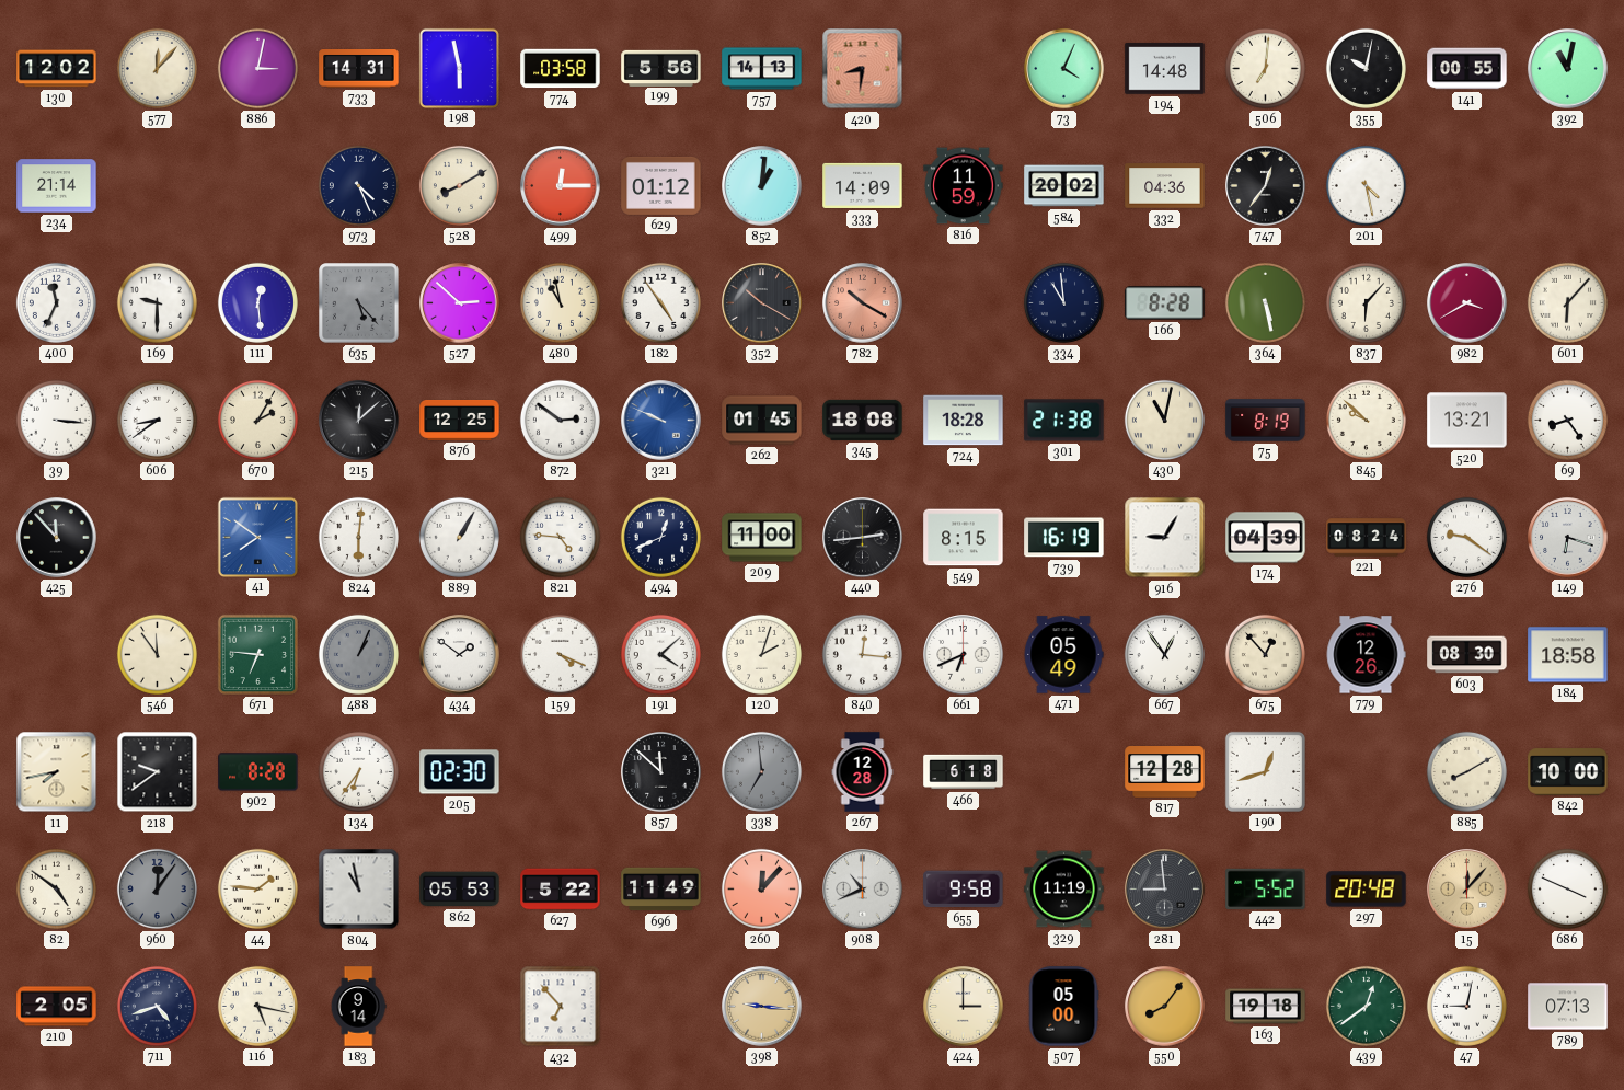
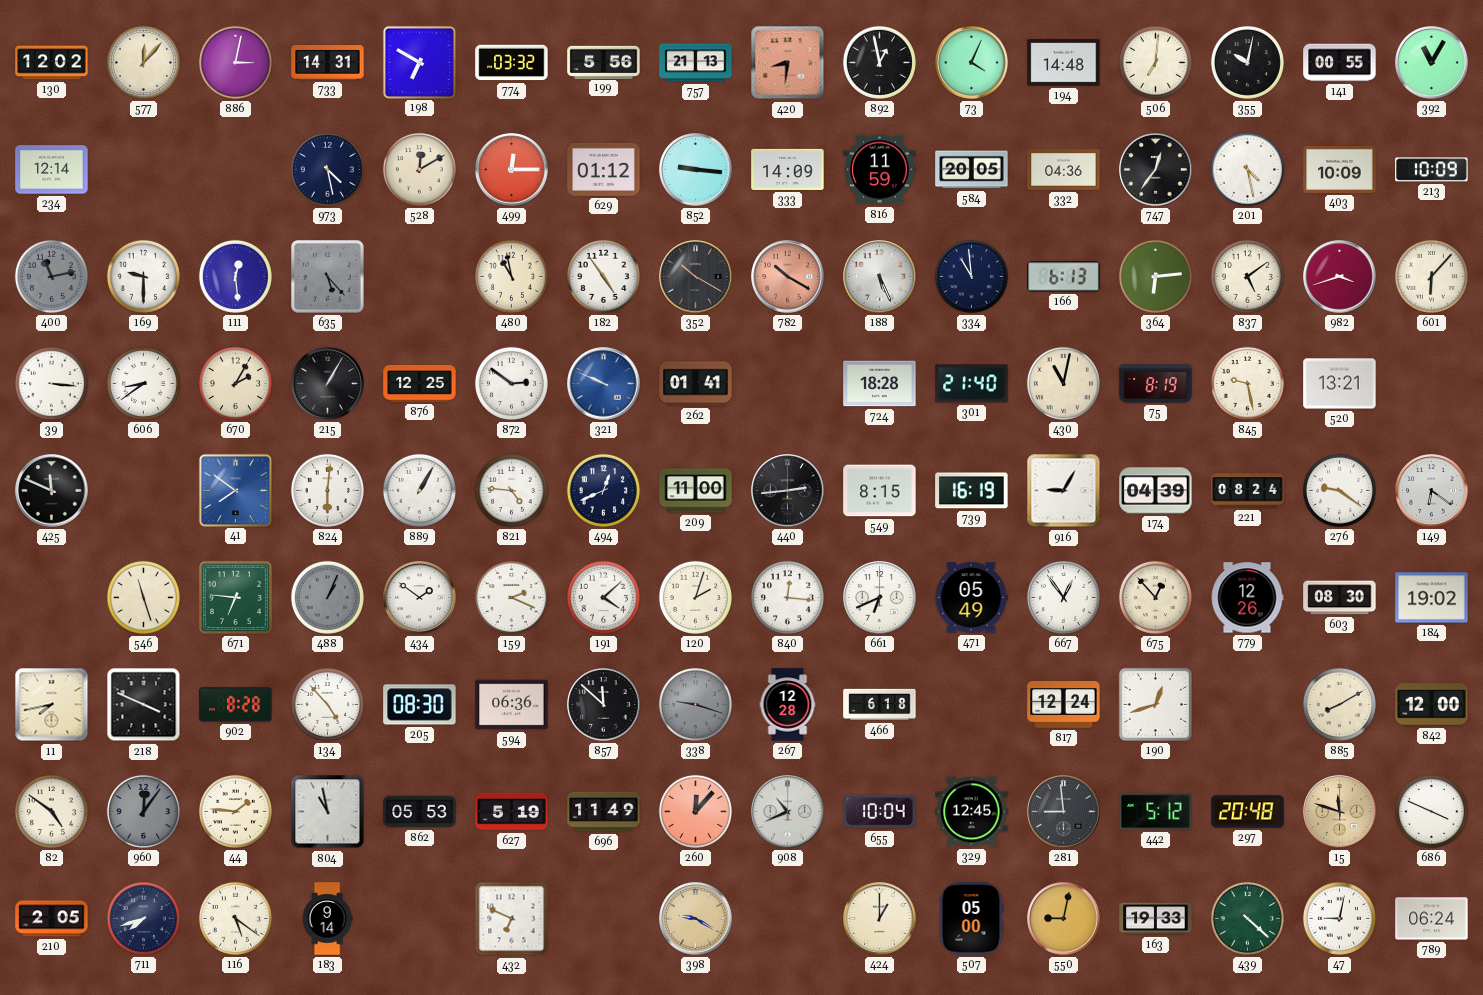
198: 5:58 -> 6:50
774: 03:58 -> 03:32
757: 14:13 -> 21:13
892: none -> 12:58
392: 11:02 -> 11:05
234: 21:14 -> 12:14
973: 4:26 -> 4:28
528: 8:10 -> 12:10
852: 1:01 -> 9:16
584: 20:02 -> 20:05
403: none -> 10:09
213: none -> 10:09
400: 11:34 -> 11:13
400 dial: white -> grey
527: 2:52 -> none
188: none -> 5:26
166: 8:28 -> 6:13
364: 5:28 -> 6:14
837: 6:07 -> 5:09
982: 3:40 -> 3:42
215: 12:08 -> 1:05
262: 01:45 -> 01:41
345: 18:08 -> none
301: 21:38 -> 21:40
845: 9:52 -> 9:28
69: 8:24 -> none
425: 11:53 -> 11:49
149: 6:18 -> 6:21
546: 11:54 -> 11:27
159: 4:19 -> 2:19
184: 18:58 -> 19:02
218: 9:39 -> 3:49
134: 6:36 -> 4:53
205: 02:30 -> 08:30
594: none -> 06:36
338: 6:59 -> 9:18
817: 12:28 -> 12:24
842: 10:00 -> 12:00
627: 5:22 -> 5:19
655: 9:58 -> 10:04
329: 11:19 -> 12:45
442: 5:52 -> 5:12
15: 12:07 -> 11:48
711: 4:42 -> 7:42
116: 5:17 -> 5:21
432: 6:53 -> 6:49
398: 9:16 -> 9:20
424: 3:00 -> 1:00
550: 8:06 -> 9:02
163: 19:18 -> 19:33
439: 12:39 -> 4:22
789: 07:13 -> 06:24
